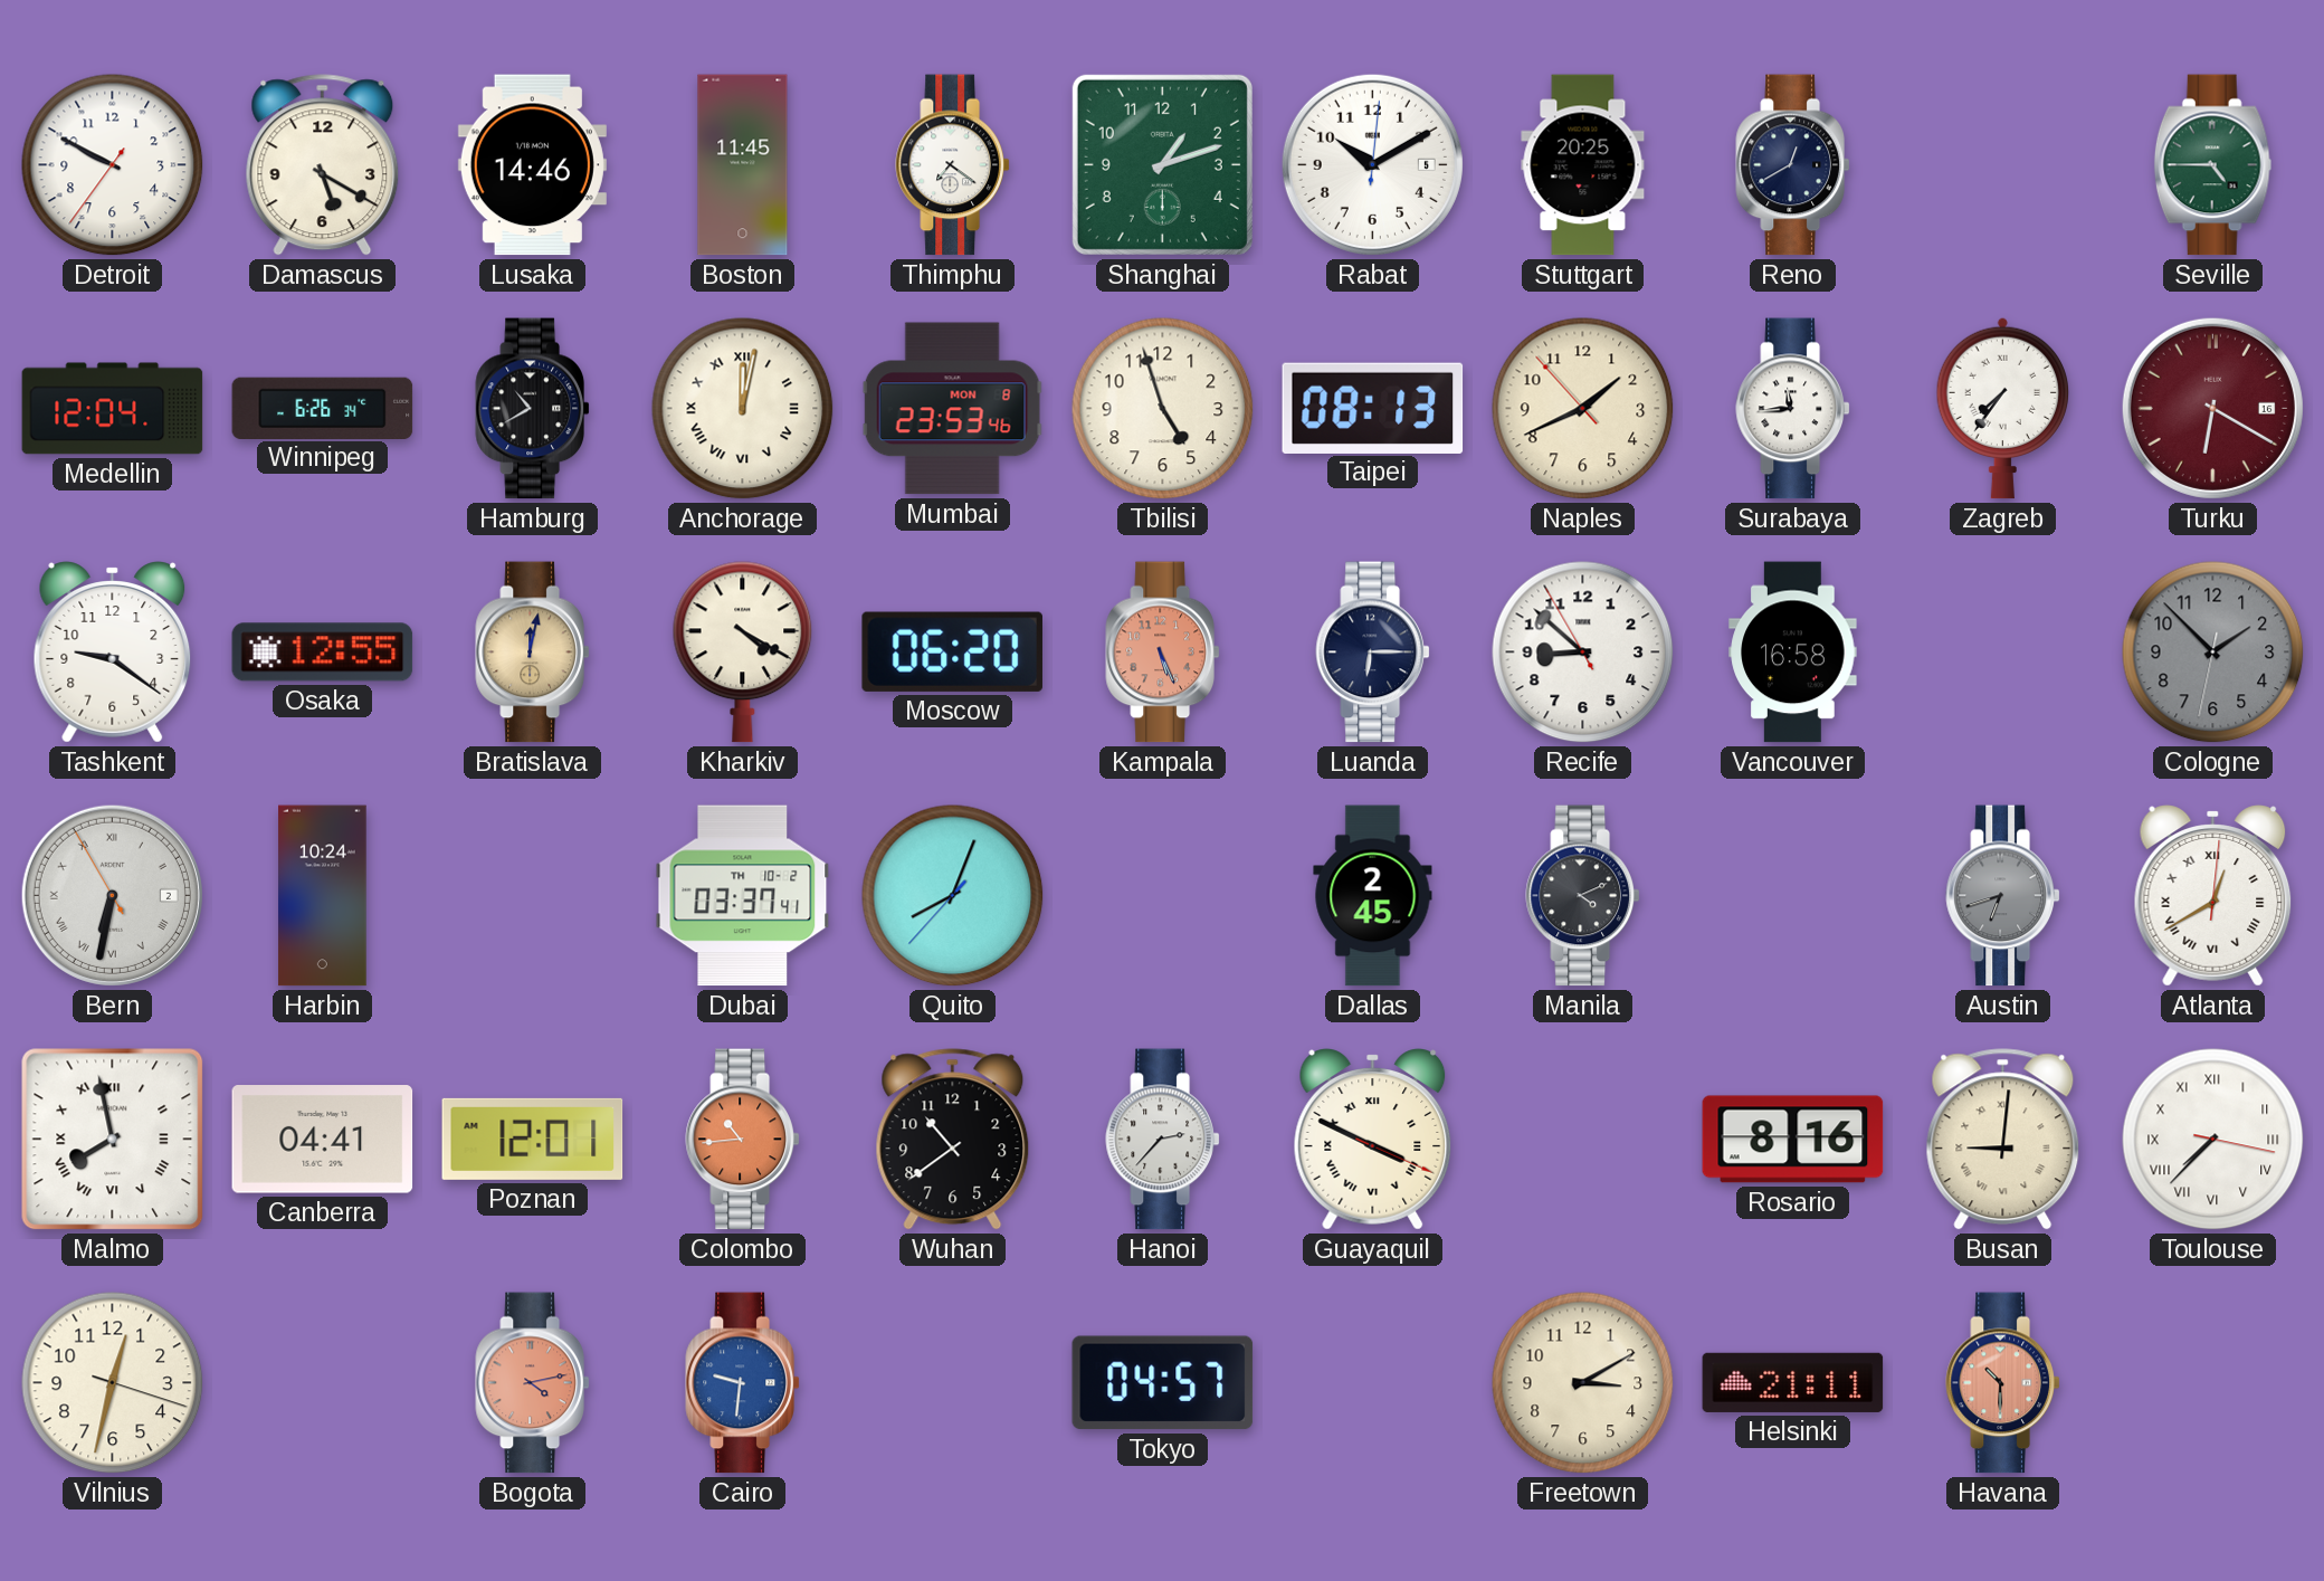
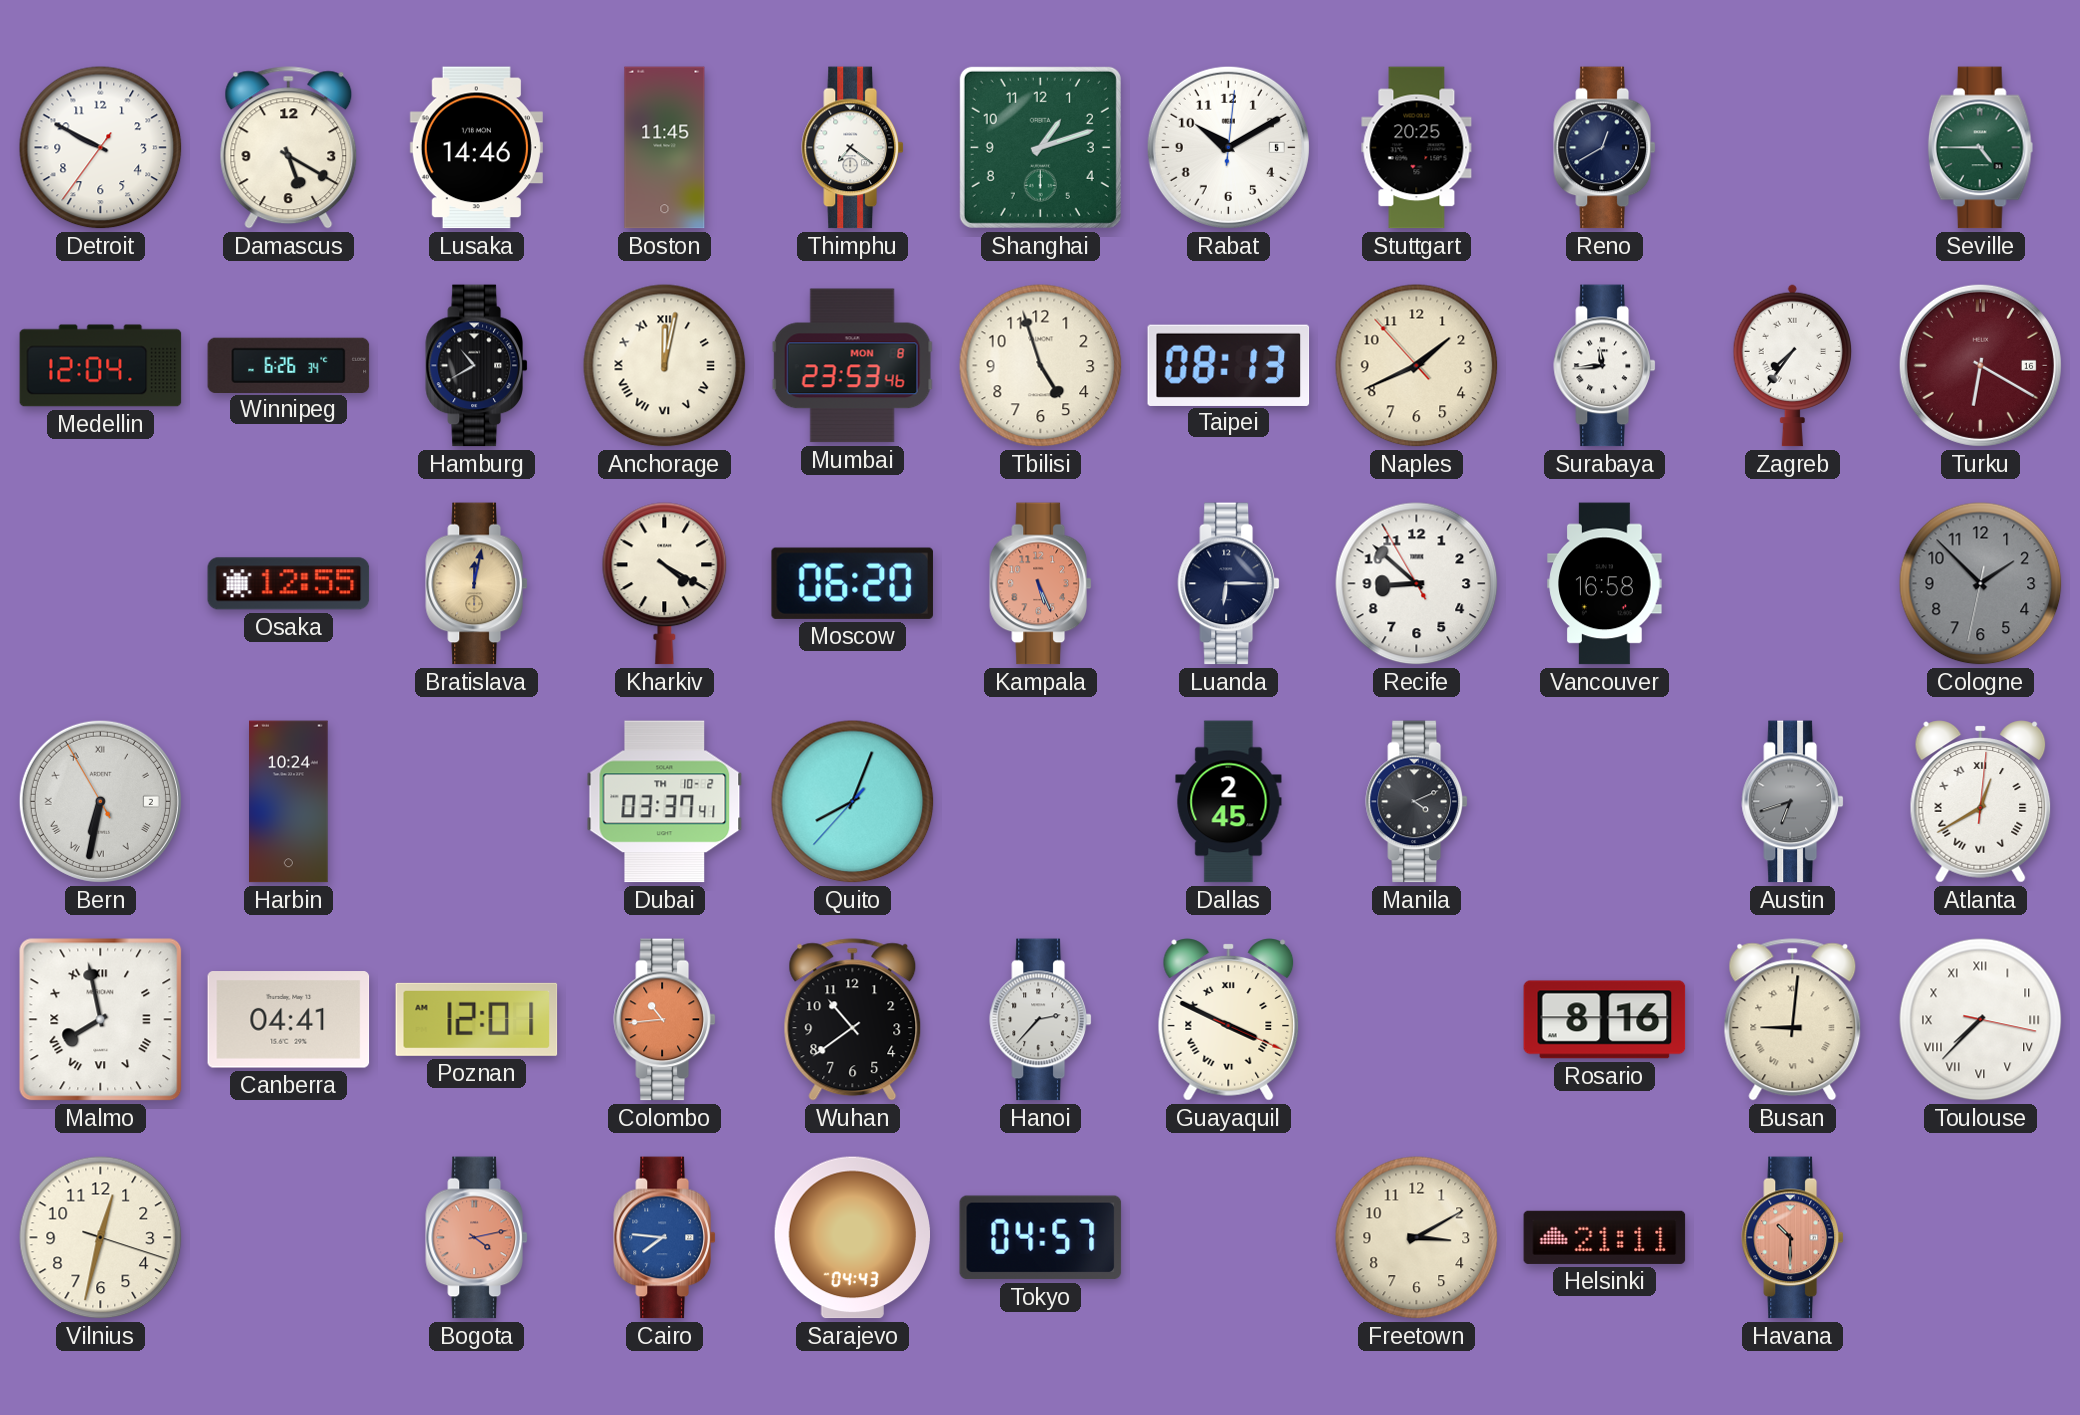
Tashkent: 9:21 -> none
Cairo: 9:31 -> 7:46
Sarajevo: none -> 04:43
